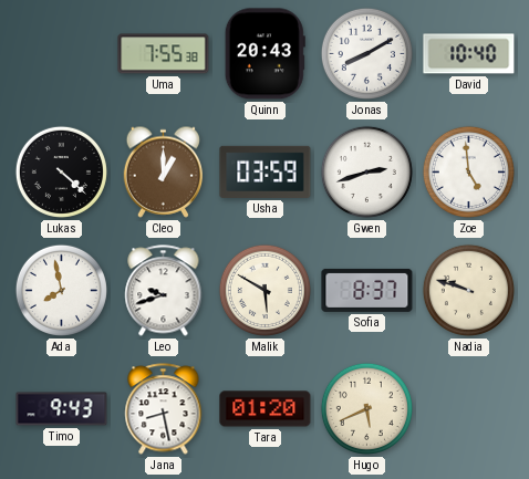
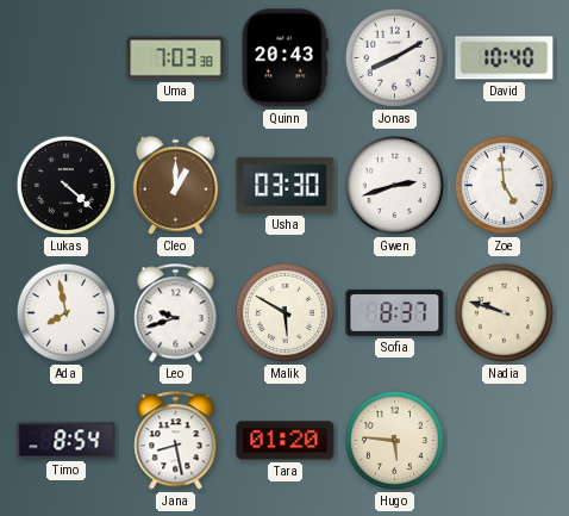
Uma: 7:55 -> 7:03
Usha: 03:59 -> 03:30
Timo: 9:43 -> 8:54
Hugo: 5:41 -> 5:46
